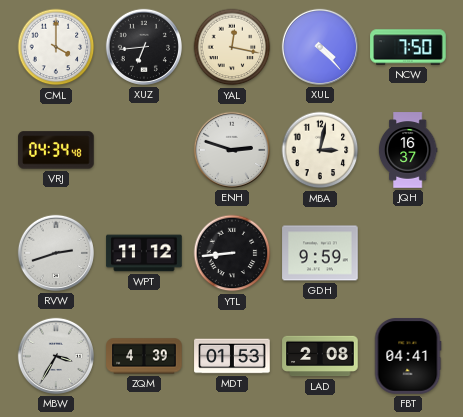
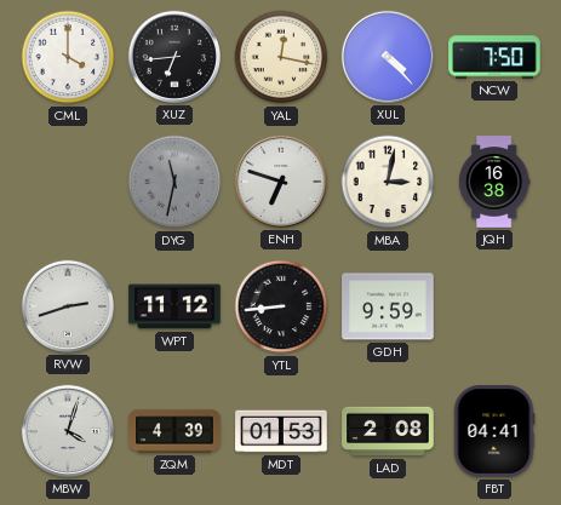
VRJ: 04:34 -> none
DYG: none -> 11:32
ENH: 2:48 -> 6:48
JQH: 16:37 -> 16:38
MBW: 3:35 -> 4:03
